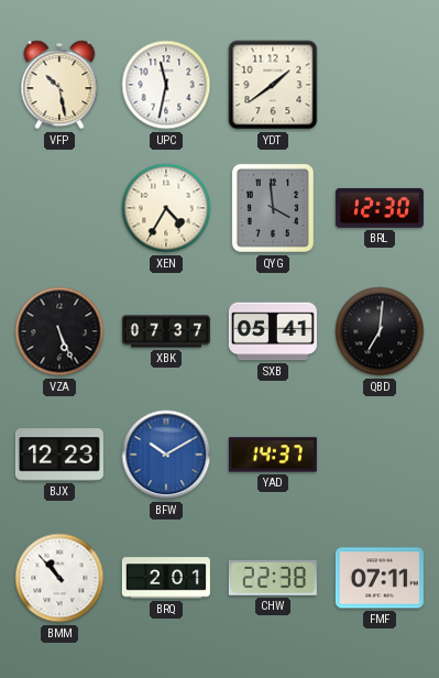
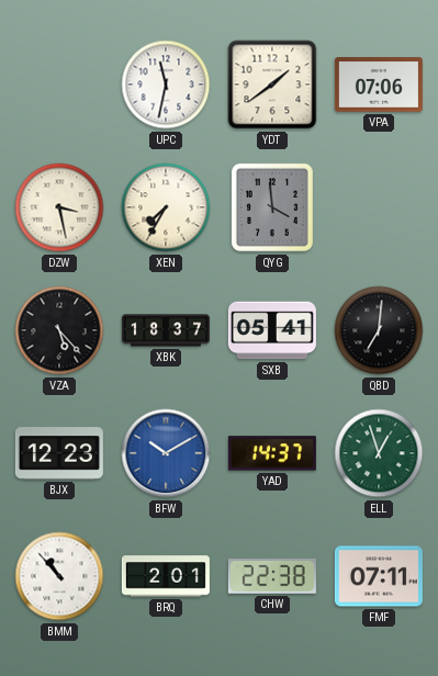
VFP: 10:28 -> none
VPA: none -> 07:06
DZW: none -> 3:28
XEN: 4:35 -> 7:35
BRL: 12:30 -> none
VZA: 5:26 -> 5:23
XBK: 07:37 -> 18:37
ELL: none -> 12:57
